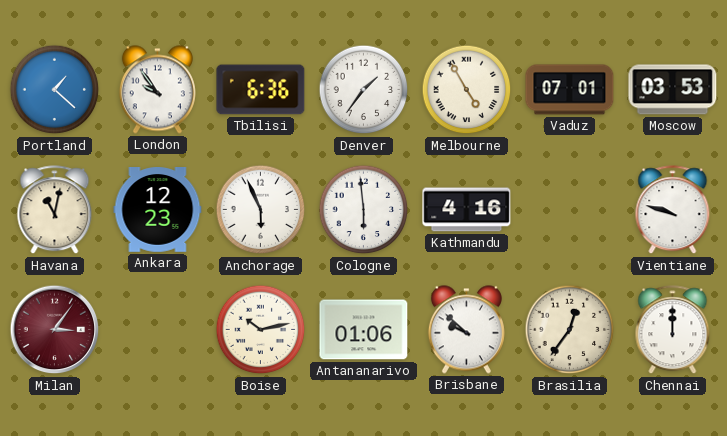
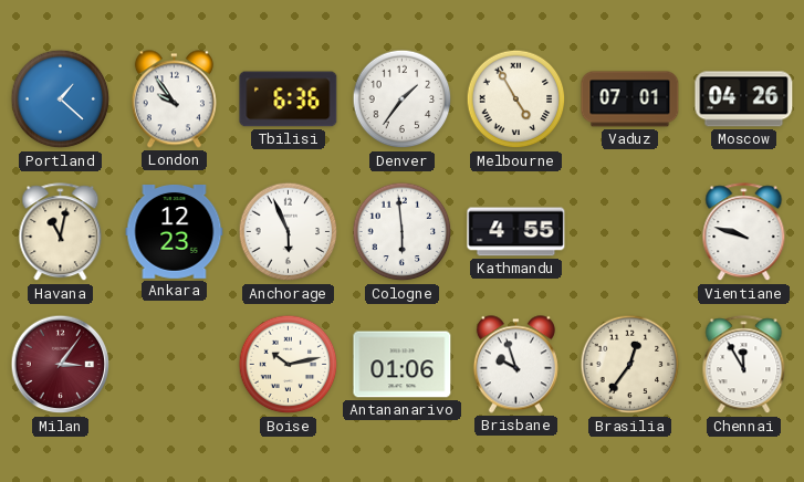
Moscow: 03:53 -> 04:26
Kathmandu: 4:16 -> 4:55
Brisbane: 9:52 -> 9:57
Chennai: 12:00 -> 11:55
